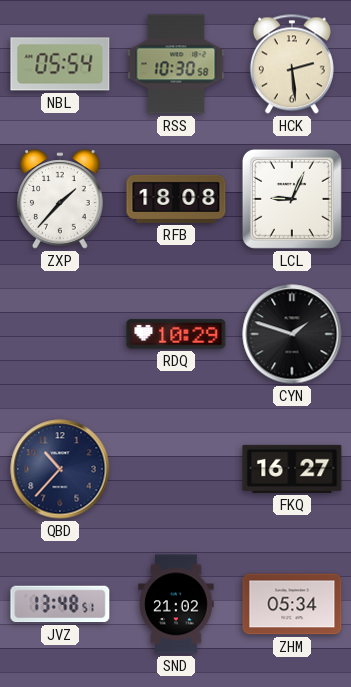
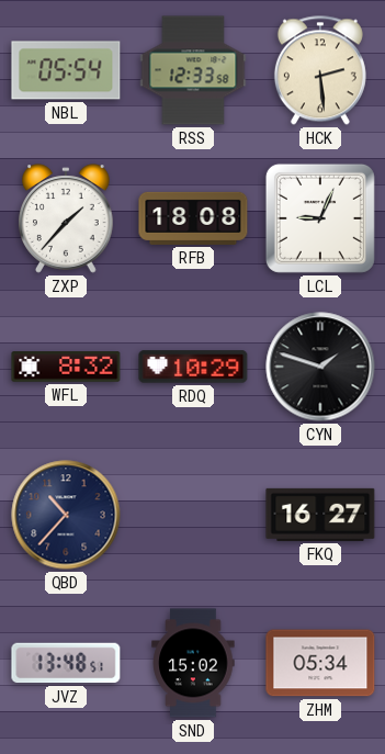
RSS: 10:30 -> 12:33
WFL: none -> 8:32
SND: 21:02 -> 15:02
